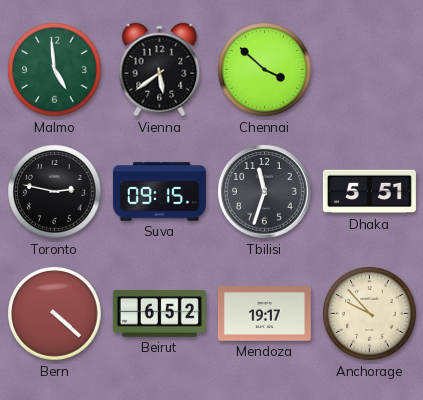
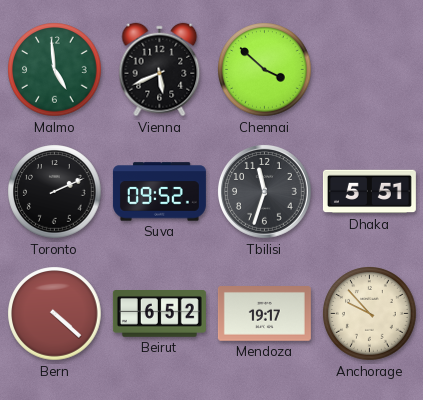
Vienna: 5:39 -> 5:41
Toronto: 2:47 -> 2:11
Suva: 09:15 -> 09:52
